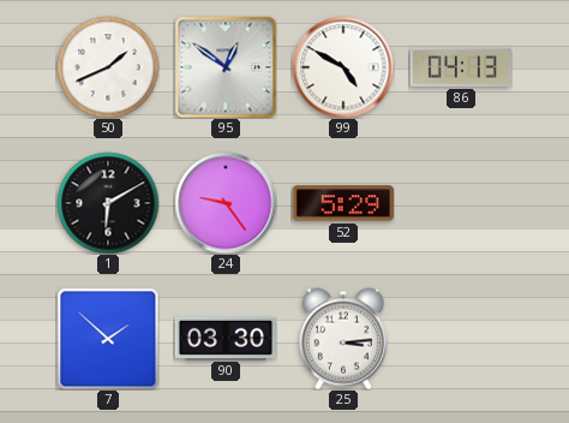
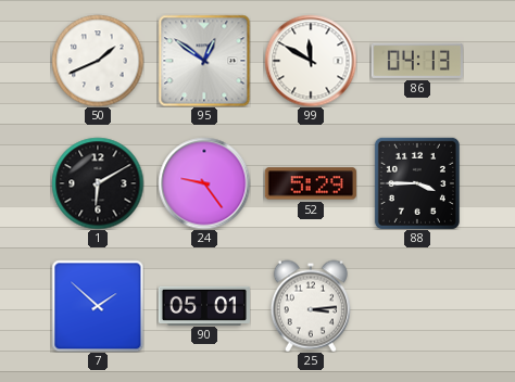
99: 4:50 -> 11:50
88: none -> 3:45
90: 03:30 -> 05:01
